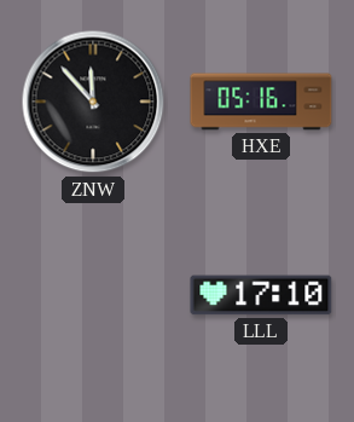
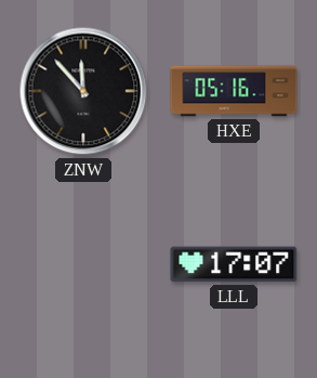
LLL: 17:10 -> 17:07
